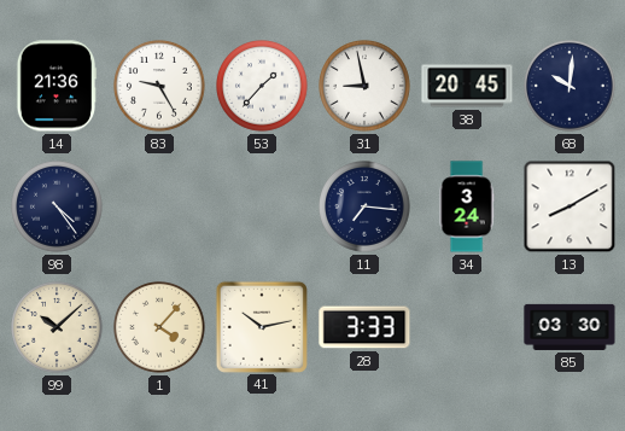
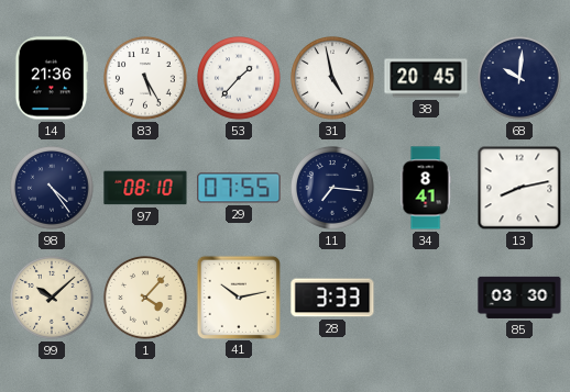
83: 9:25 -> 5:25
31: 8:58 -> 4:58
97: none -> 08:10
29: none -> 07:55
34: 3:24 -> 8:41
13: 8:10 -> 8:13
